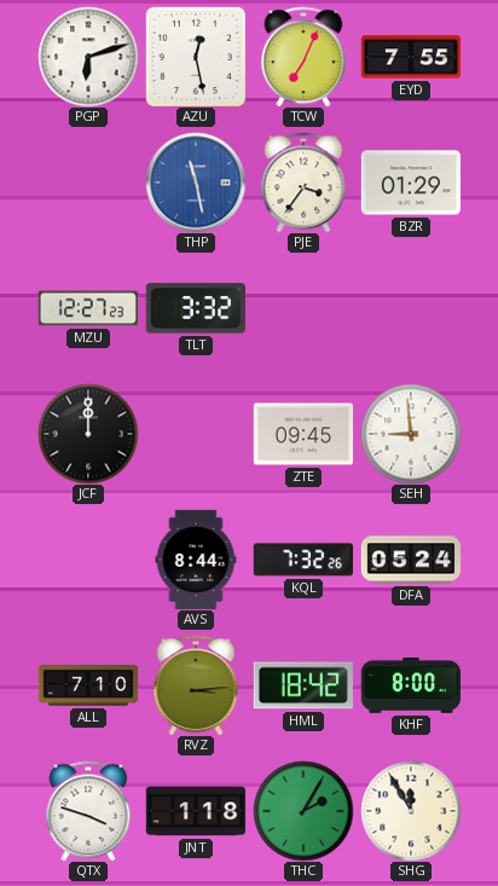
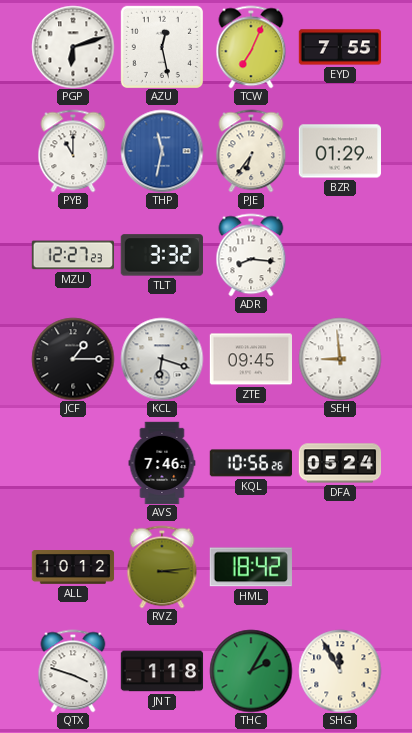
PYB: none -> 11:00
THP: 11:28 -> 11:32
PJE: 3:36 -> 6:36
ADR: none -> 8:16
JCF: 12:00 -> 1:15
KCL: none -> 6:18
AVS: 8:44 -> 7:46
KQL: 7:32 -> 10:56
ALL: 7:10 -> 10:12
KHF: 8:00 -> none
